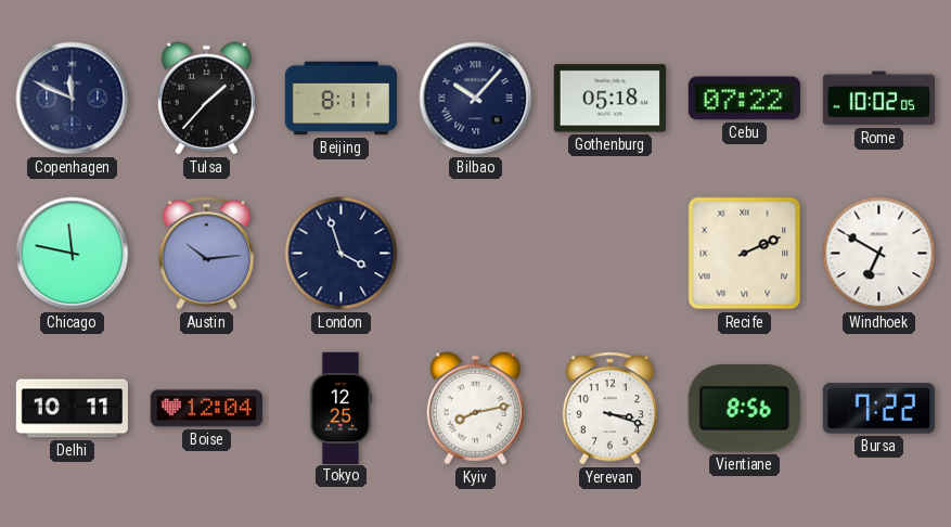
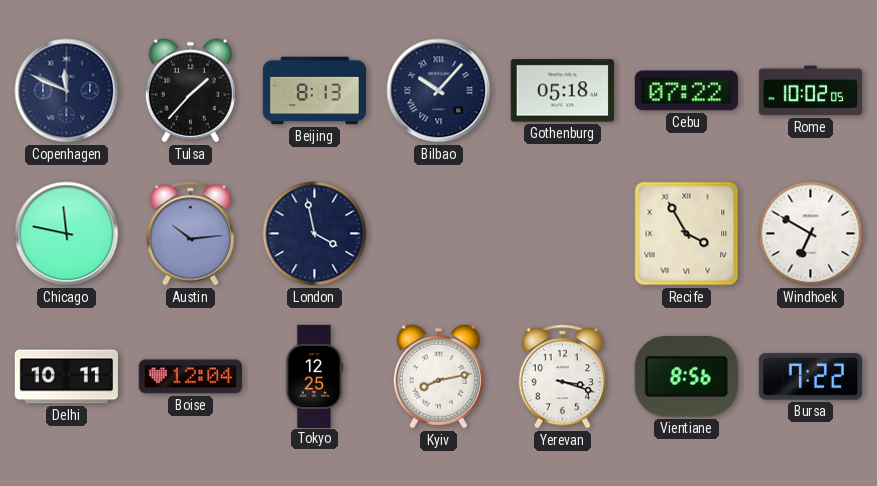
Beijing: 8:11 -> 8:13
London: 3:57 -> 3:58
Recife: 2:11 -> 3:55
